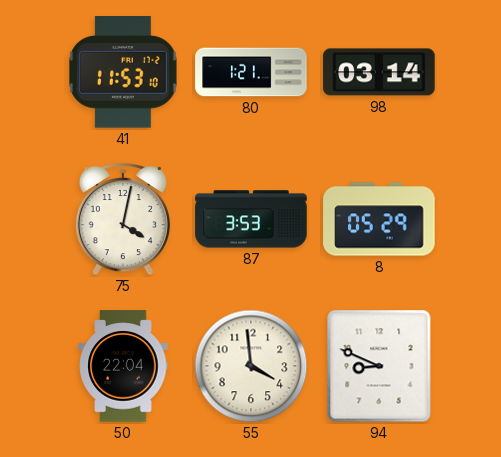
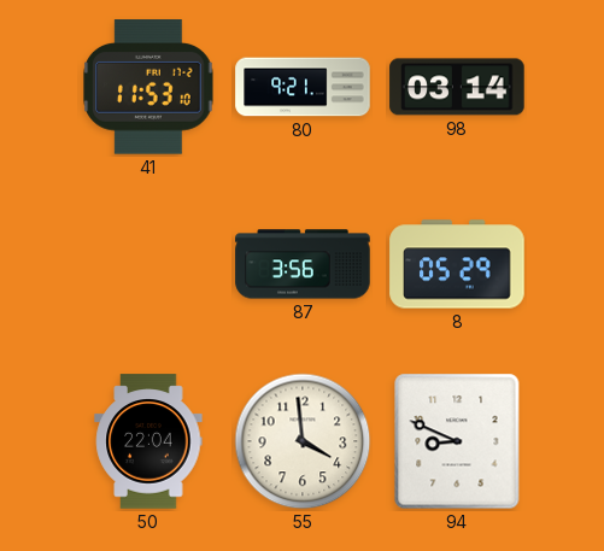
80: 1:21 -> 9:21
75: 4:02 -> none
87: 3:53 -> 3:56
